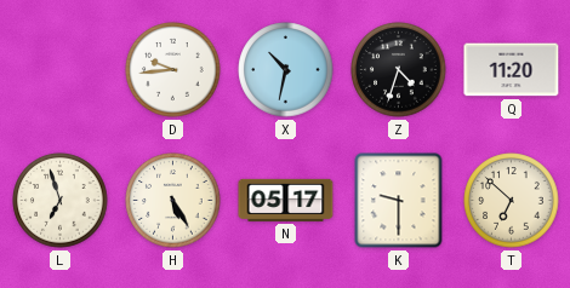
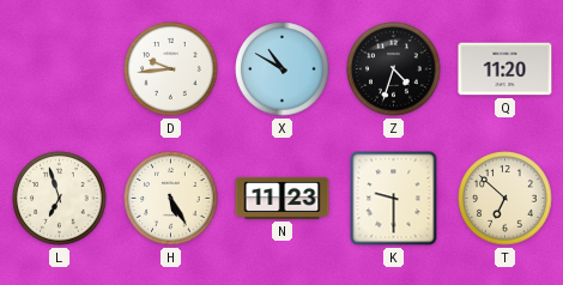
X: 10:32 -> 10:50
N: 05:17 -> 11:23
